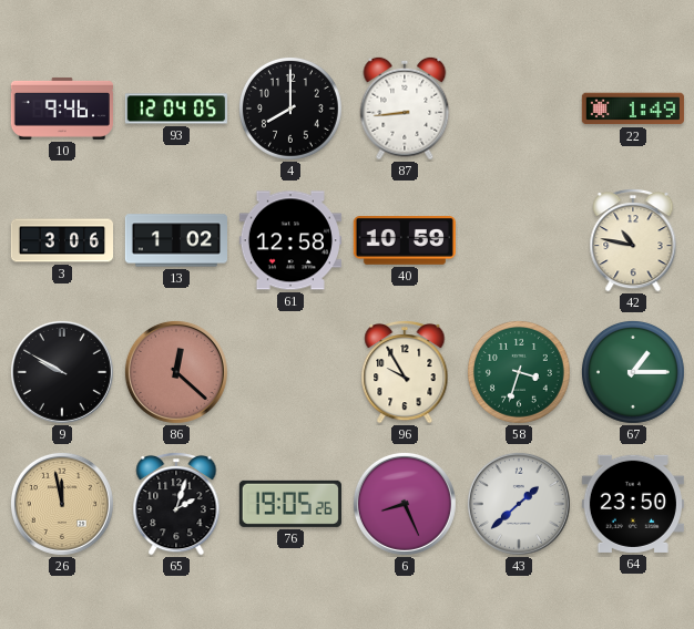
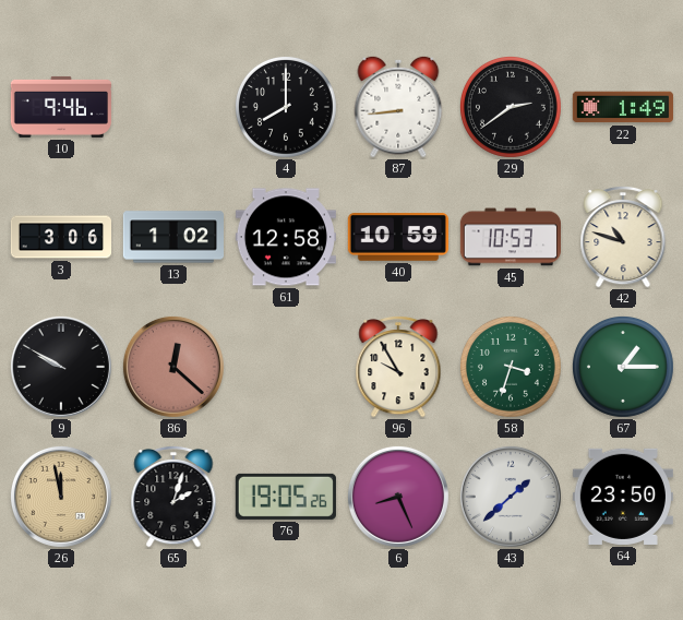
93: 12:04 -> none
29: none -> 2:39
45: none -> 10:53
42: 10:47 -> 10:48
